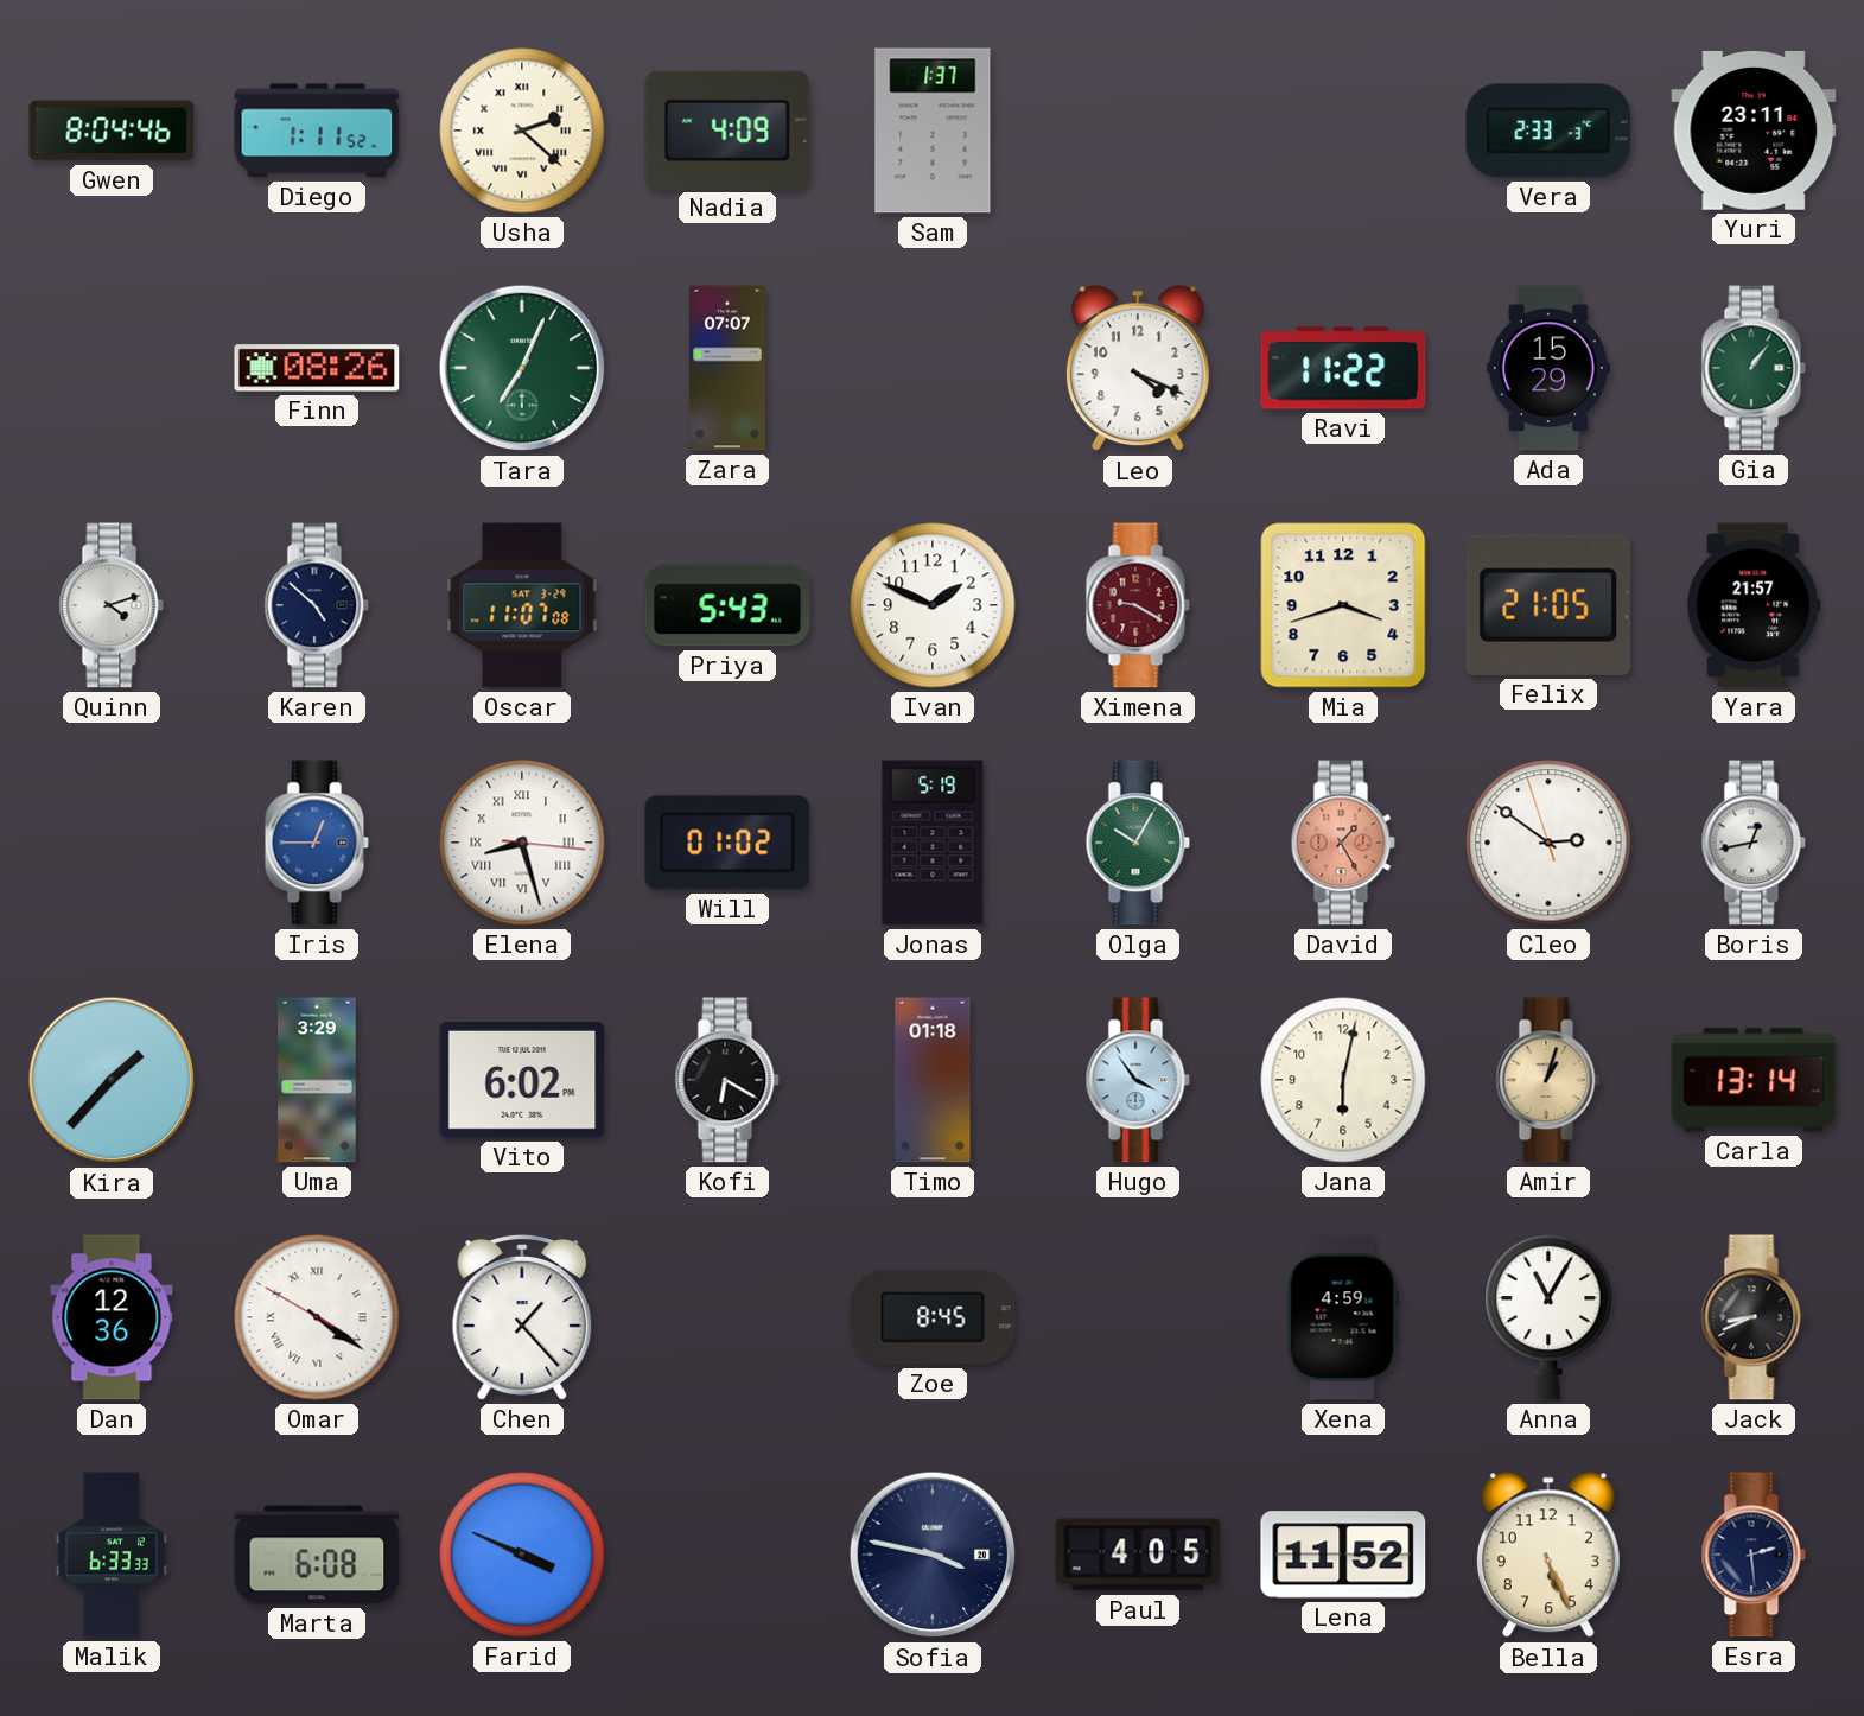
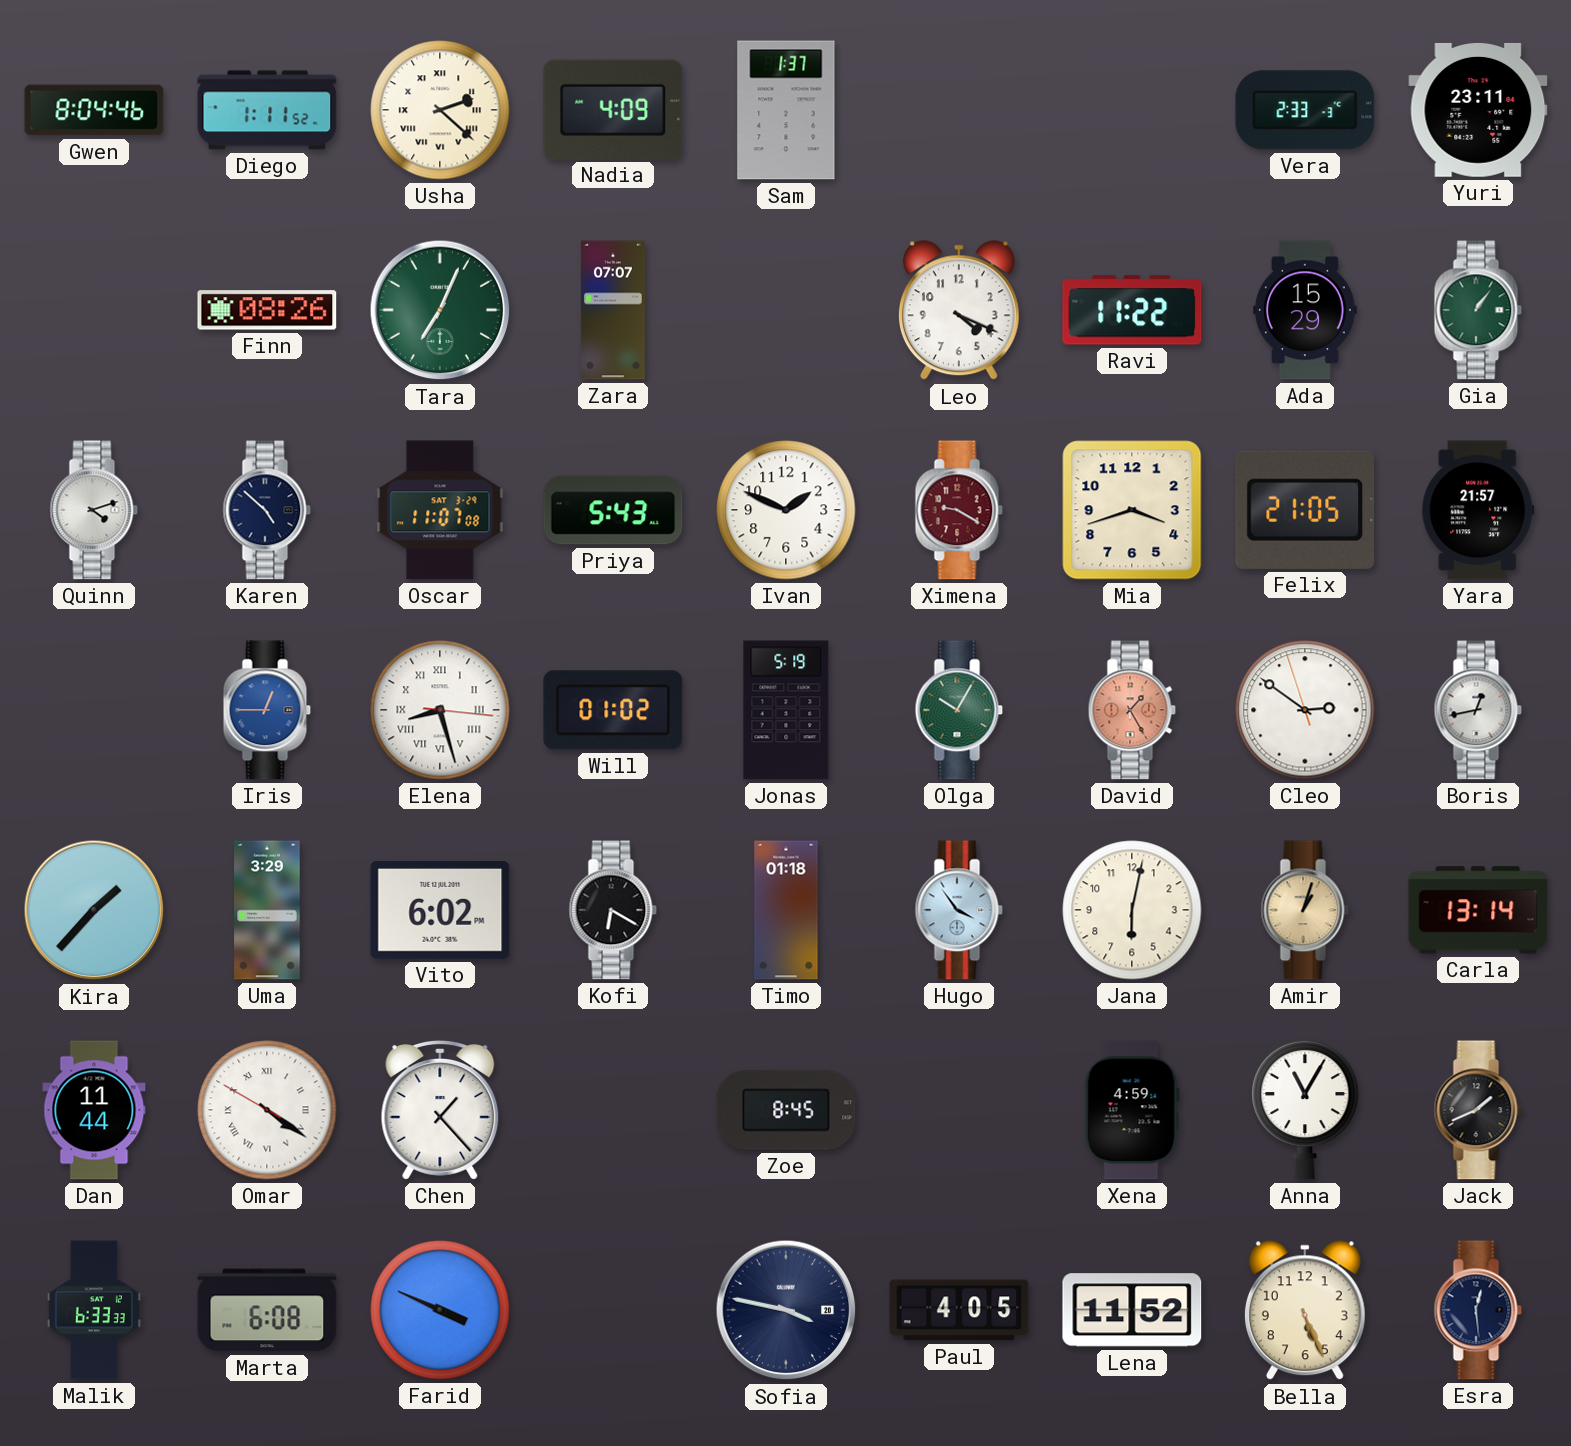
Dan: 12:36 -> 11:44
Jack: 8:41 -> 1:41
Esra: 2:29 -> 12:29
